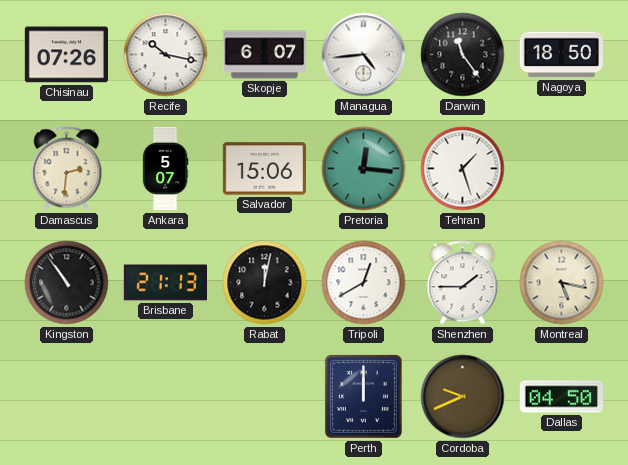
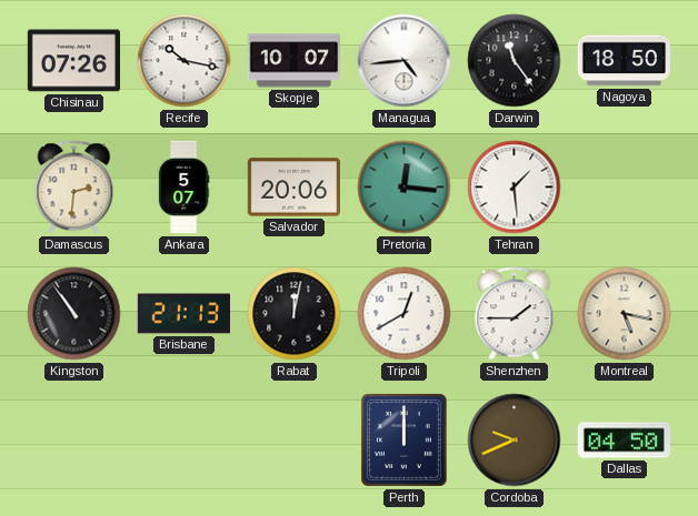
Skopje: 6:07 -> 10:07
Salvador: 15:06 -> 20:06
Tehran: 1:27 -> 1:29
